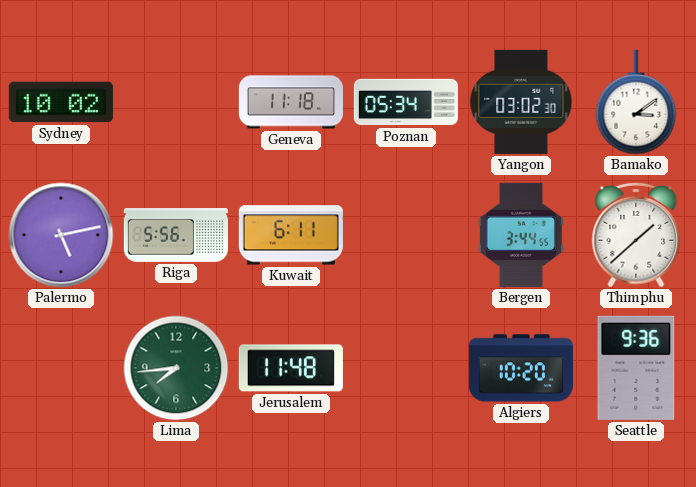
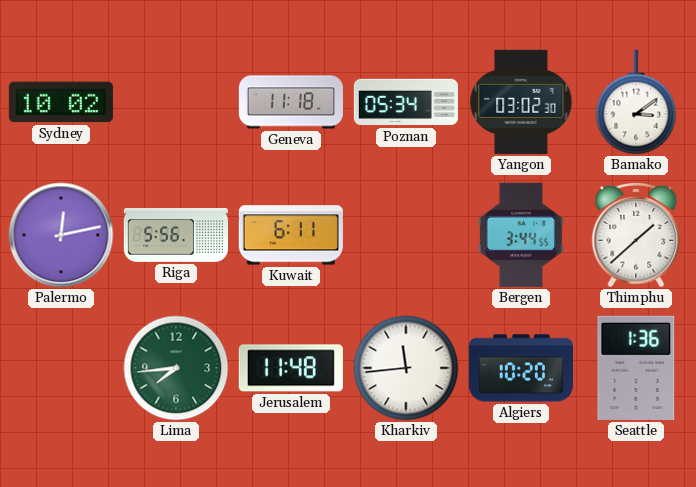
Palermo: 5:13 -> 12:13
Kharkiv: none -> 11:44
Seattle: 9:36 -> 1:36
